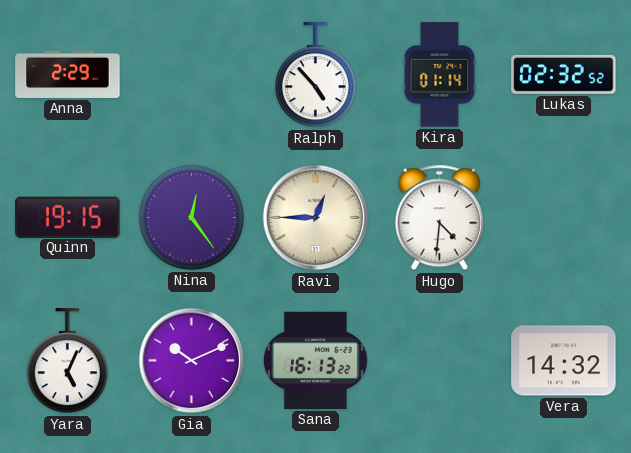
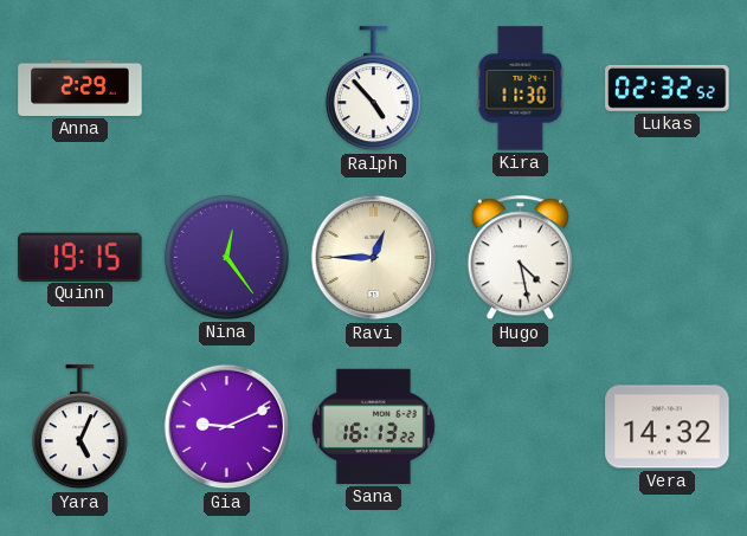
Kira: 01:14 -> 11:30
Hugo: 4:31 -> 4:28
Gia: 10:11 -> 9:11
